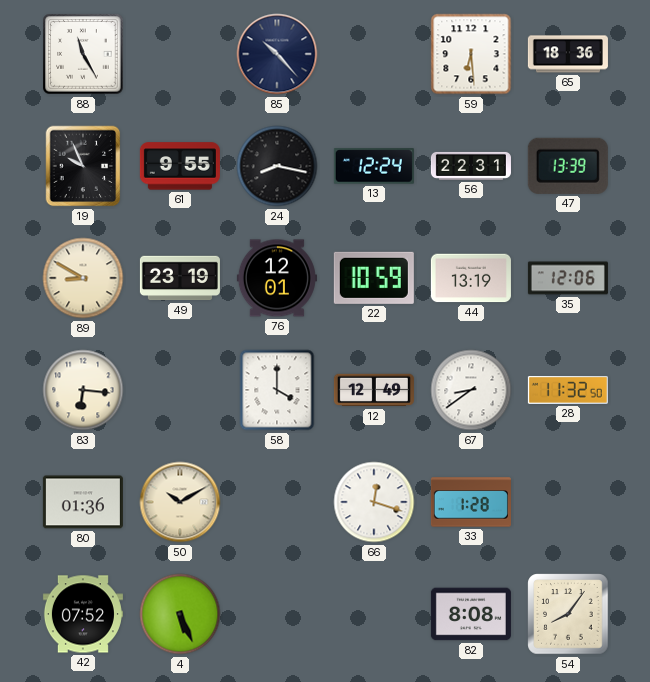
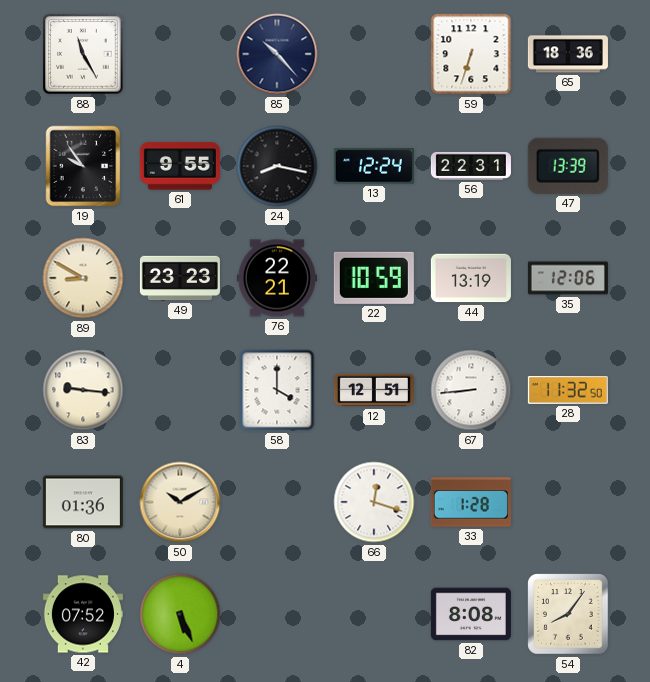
59: 6:29 -> 6:33
19: 9:56 -> 9:54
49: 23:19 -> 23:23
76: 12:01 -> 22:21
83: 6:16 -> 9:16
12: 12:49 -> 12:51
67: 8:39 -> 8:44
